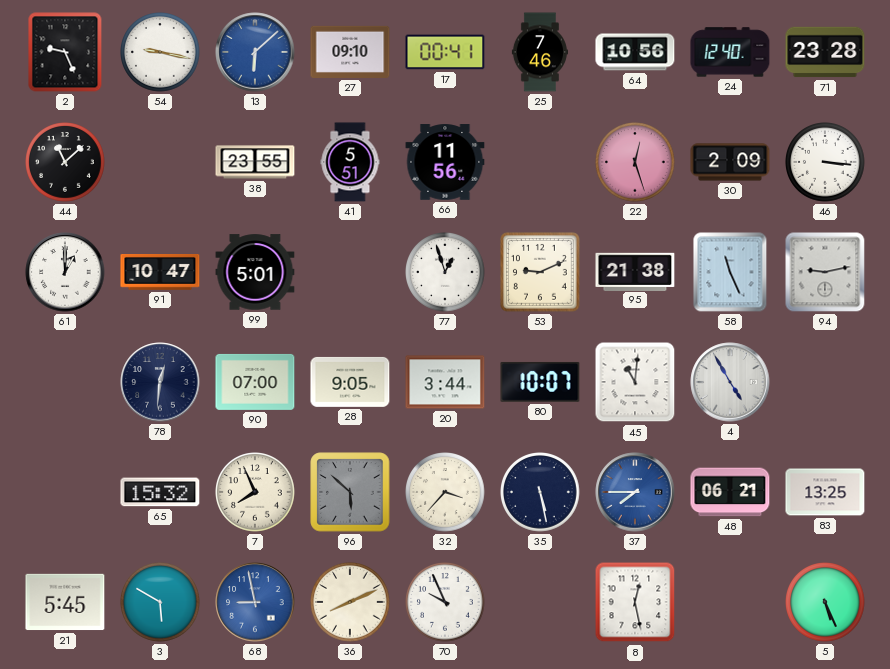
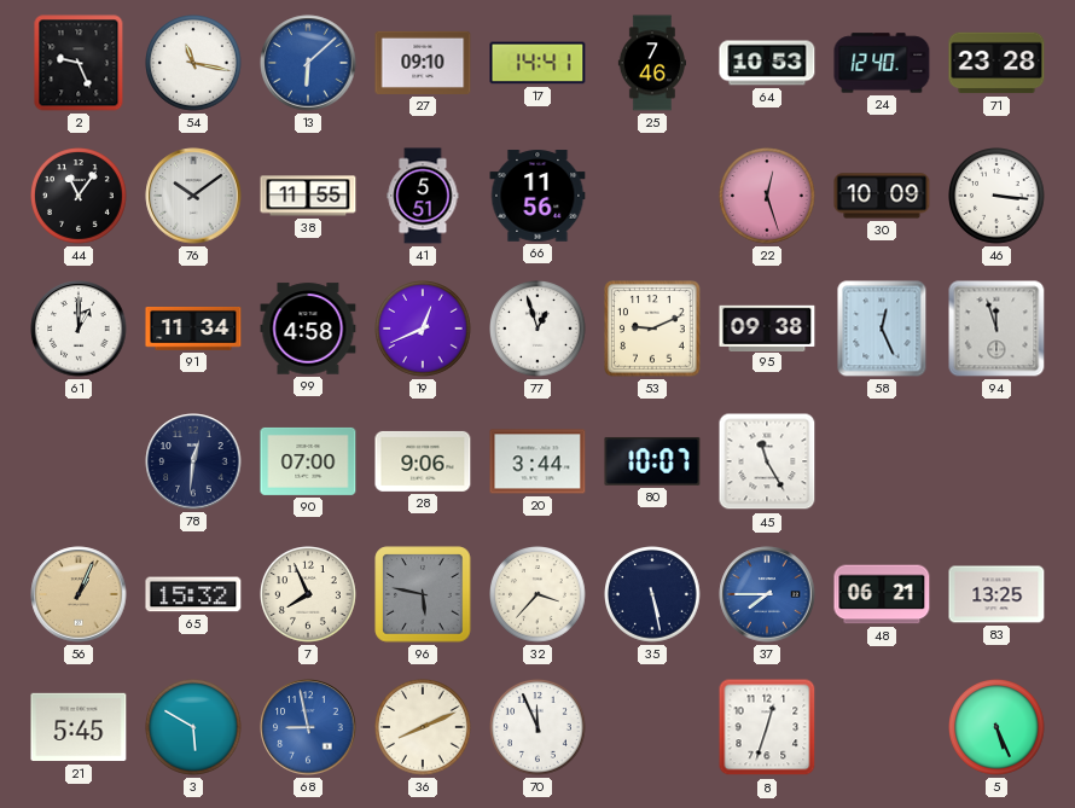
54: 9:17 -> 11:17
17: 00:41 -> 14:41
64: 10:56 -> 10:53
44: 11:08 -> 11:06
76: none -> 10:09
38: 23:55 -> 11:55
30: 2:09 -> 10:09
91: 10:47 -> 11:34
99: 5:01 -> 4:58
19: none -> 12:41
95: 21:38 -> 09:38
58: 11:26 -> 12:26
94: 9:13 -> 11:57
28: 9:05 -> 9:06
45: 11:01 -> 11:25
4: 4:55 -> none
56: none -> 1:04
96: 5:52 -> 5:47
70: 9:56 -> 11:56
8: 12:28 -> 12:33
